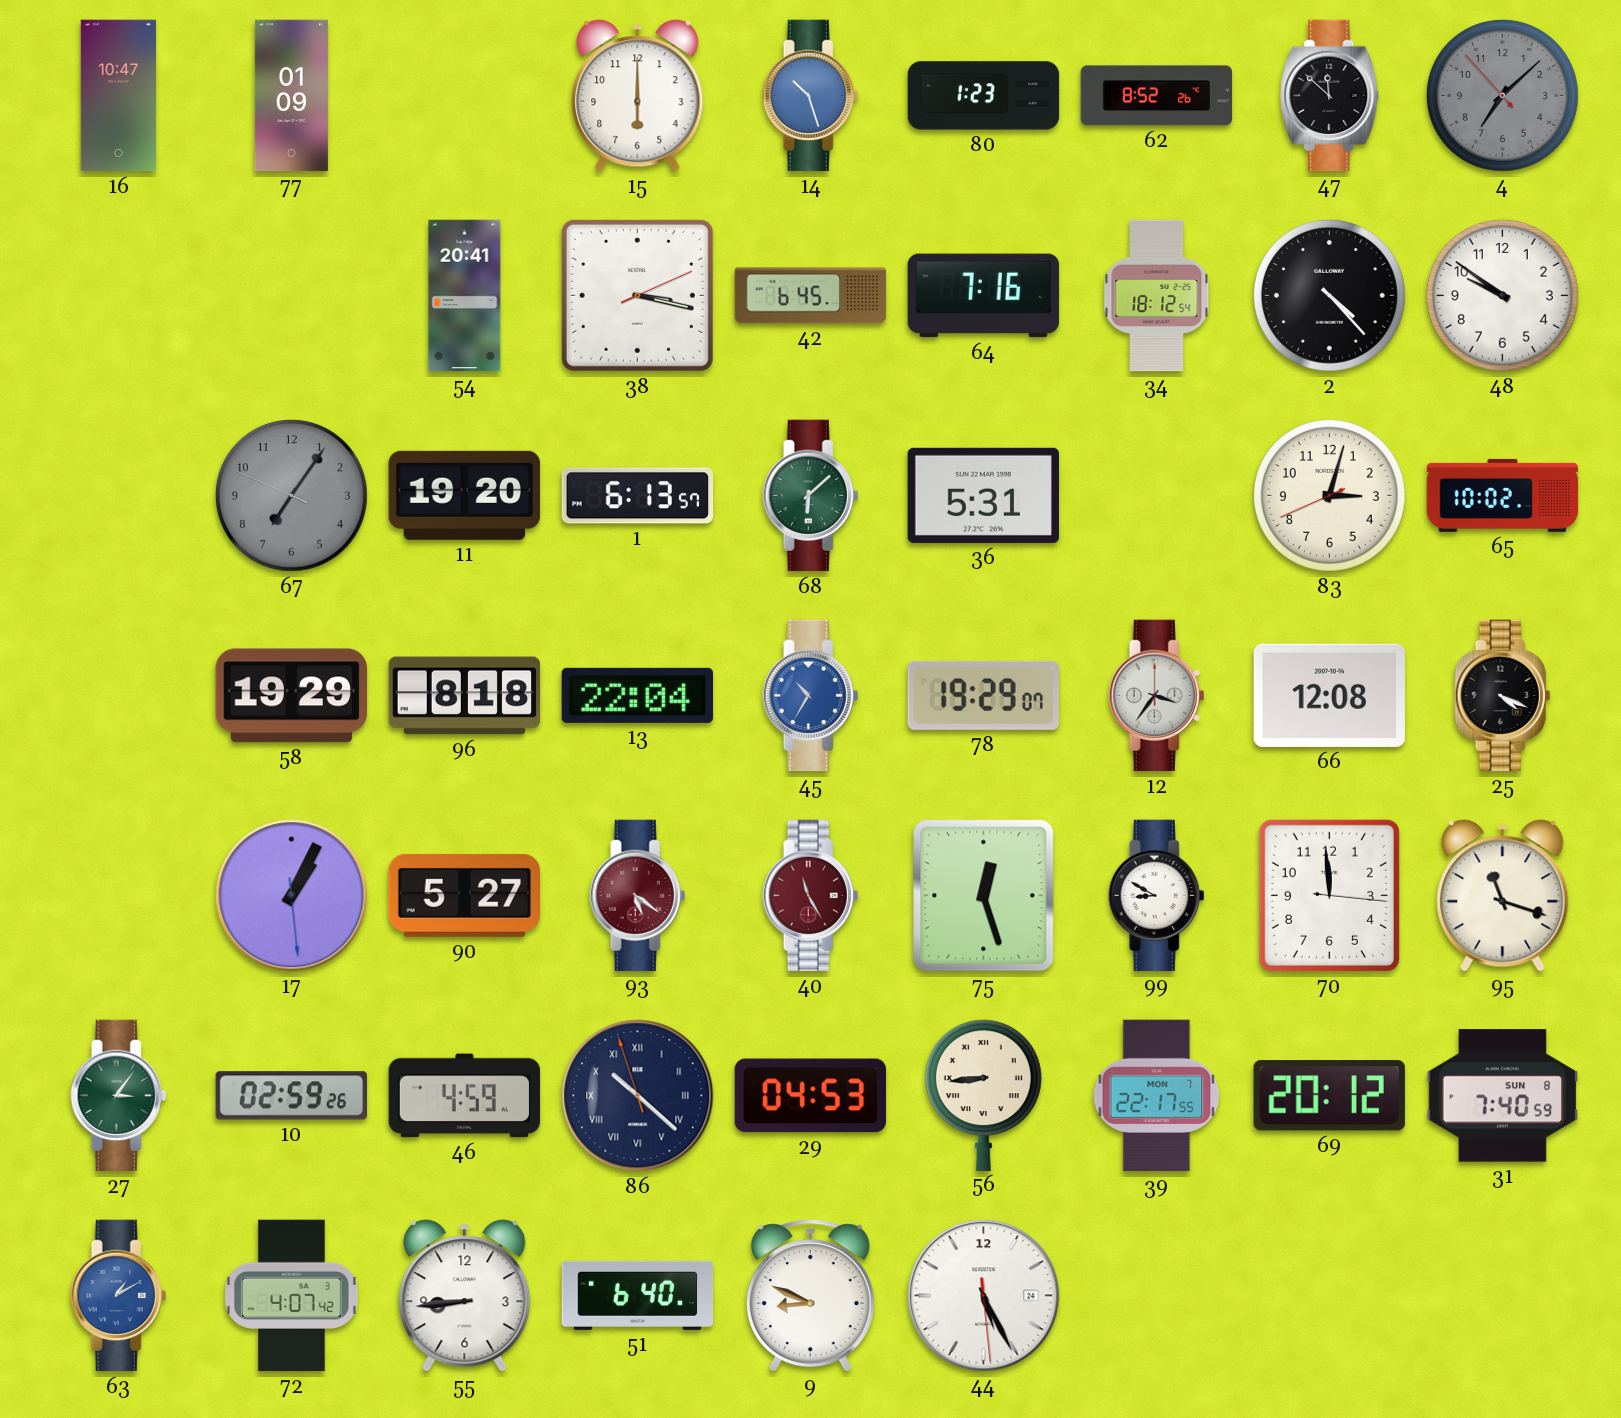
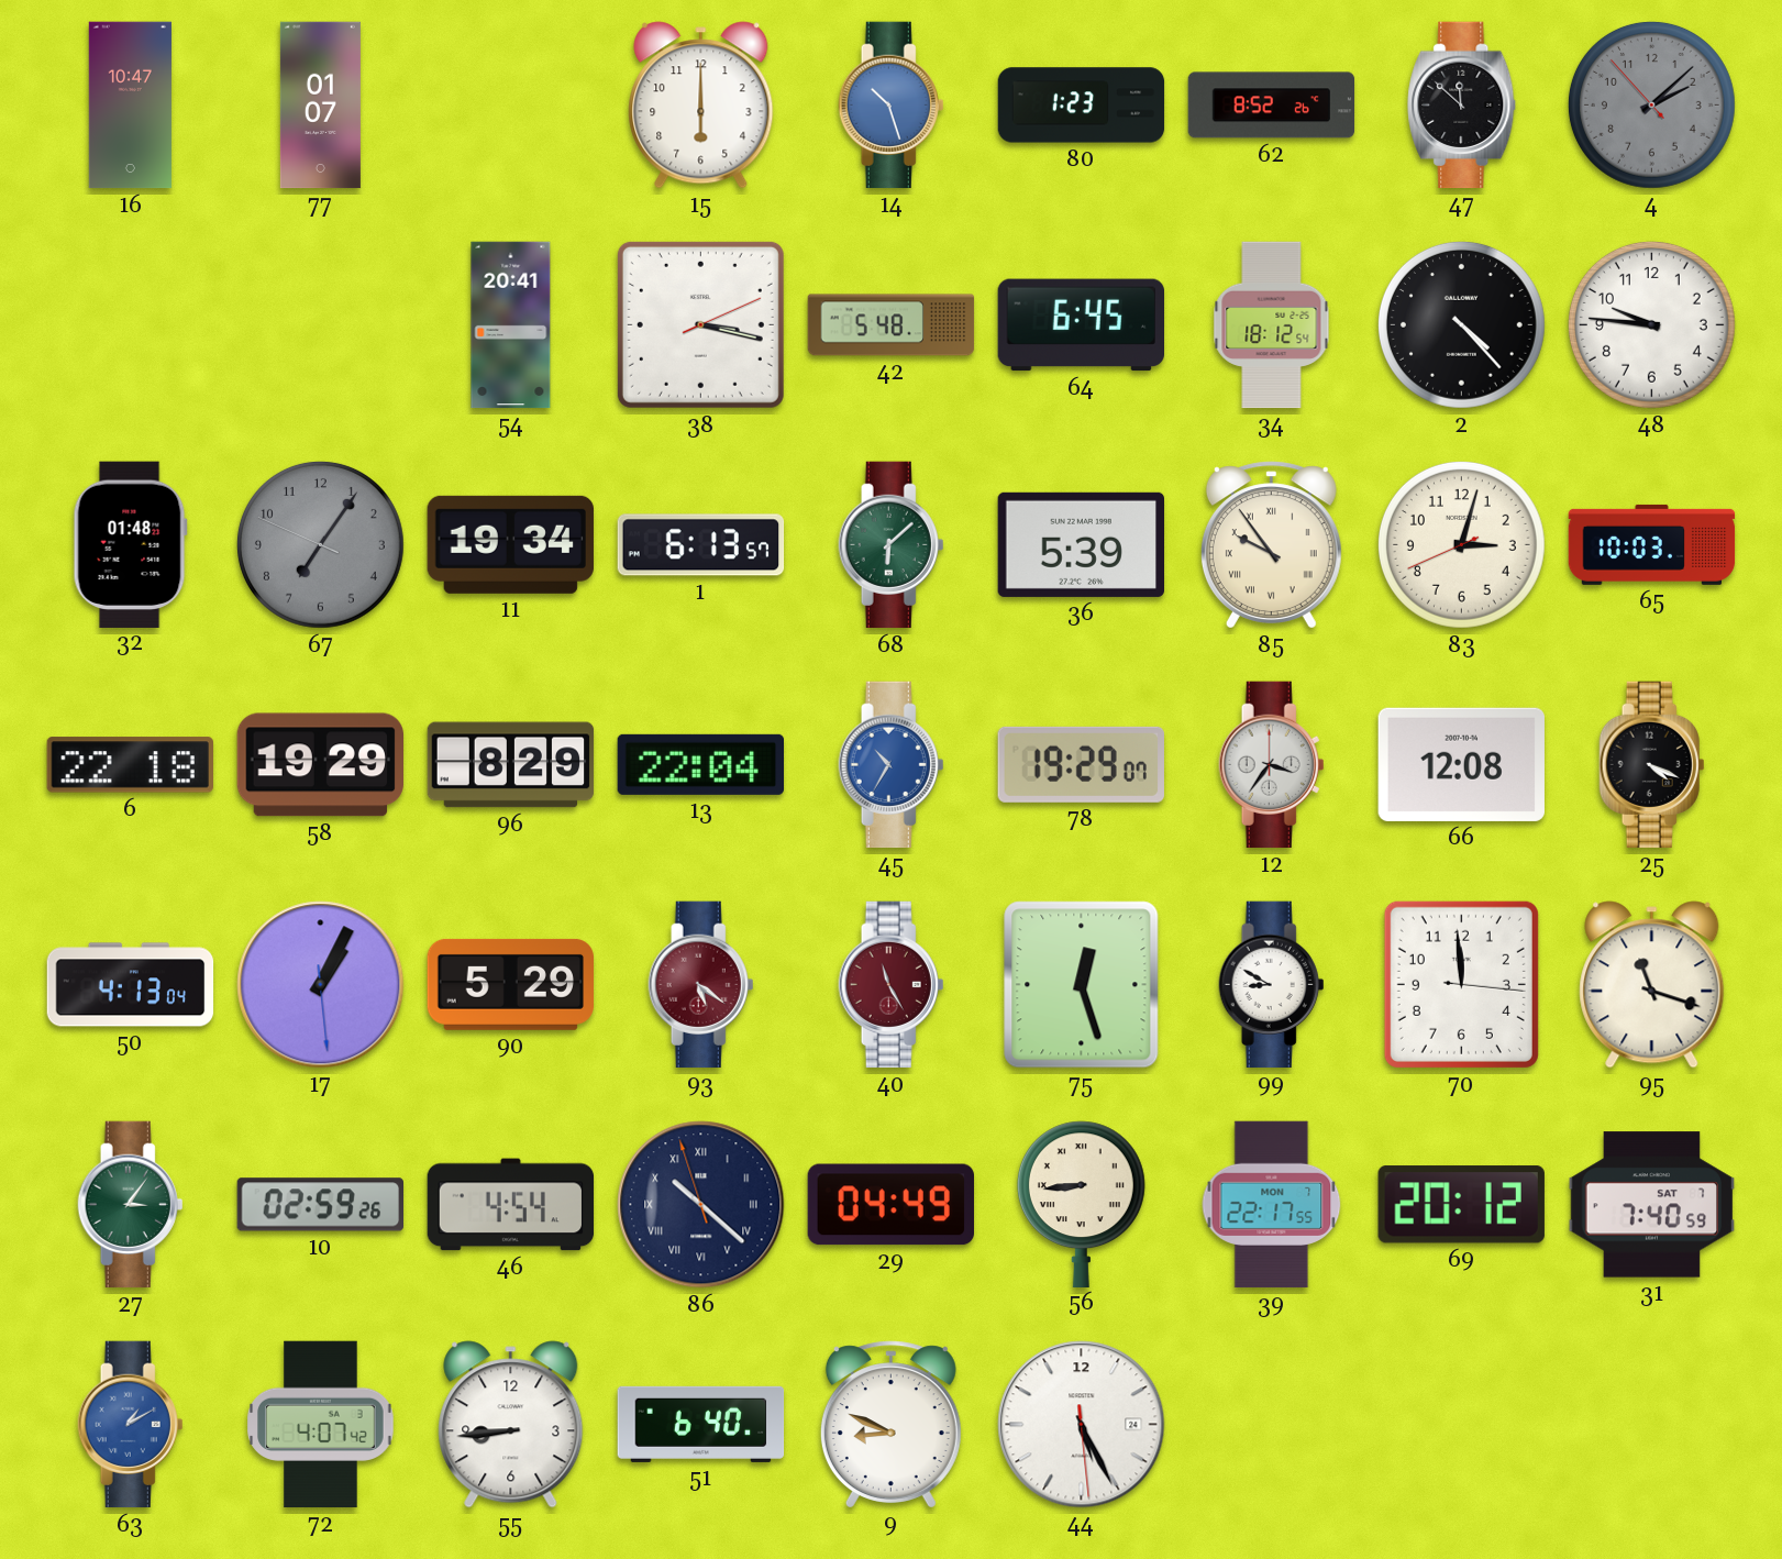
77: 01:09 -> 01:07
4: 7:07 -> 2:07
42: 6:45 -> 5:48
64: 7:16 -> 6:45
48: 9:51 -> 9:46
32: none -> 01:48
11: 19:20 -> 19:34
36: 5:31 -> 5:39
85: none -> 9:54
65: 10:02 -> 10:03
6: none -> 22:18
96: 8:18 -> 8:29
50: none -> 4:13
90: 5:27 -> 5:29
46: 4:59 -> 4:54
29: 04:53 -> 04:49
31 date: SUN 8 -> SAT 7
